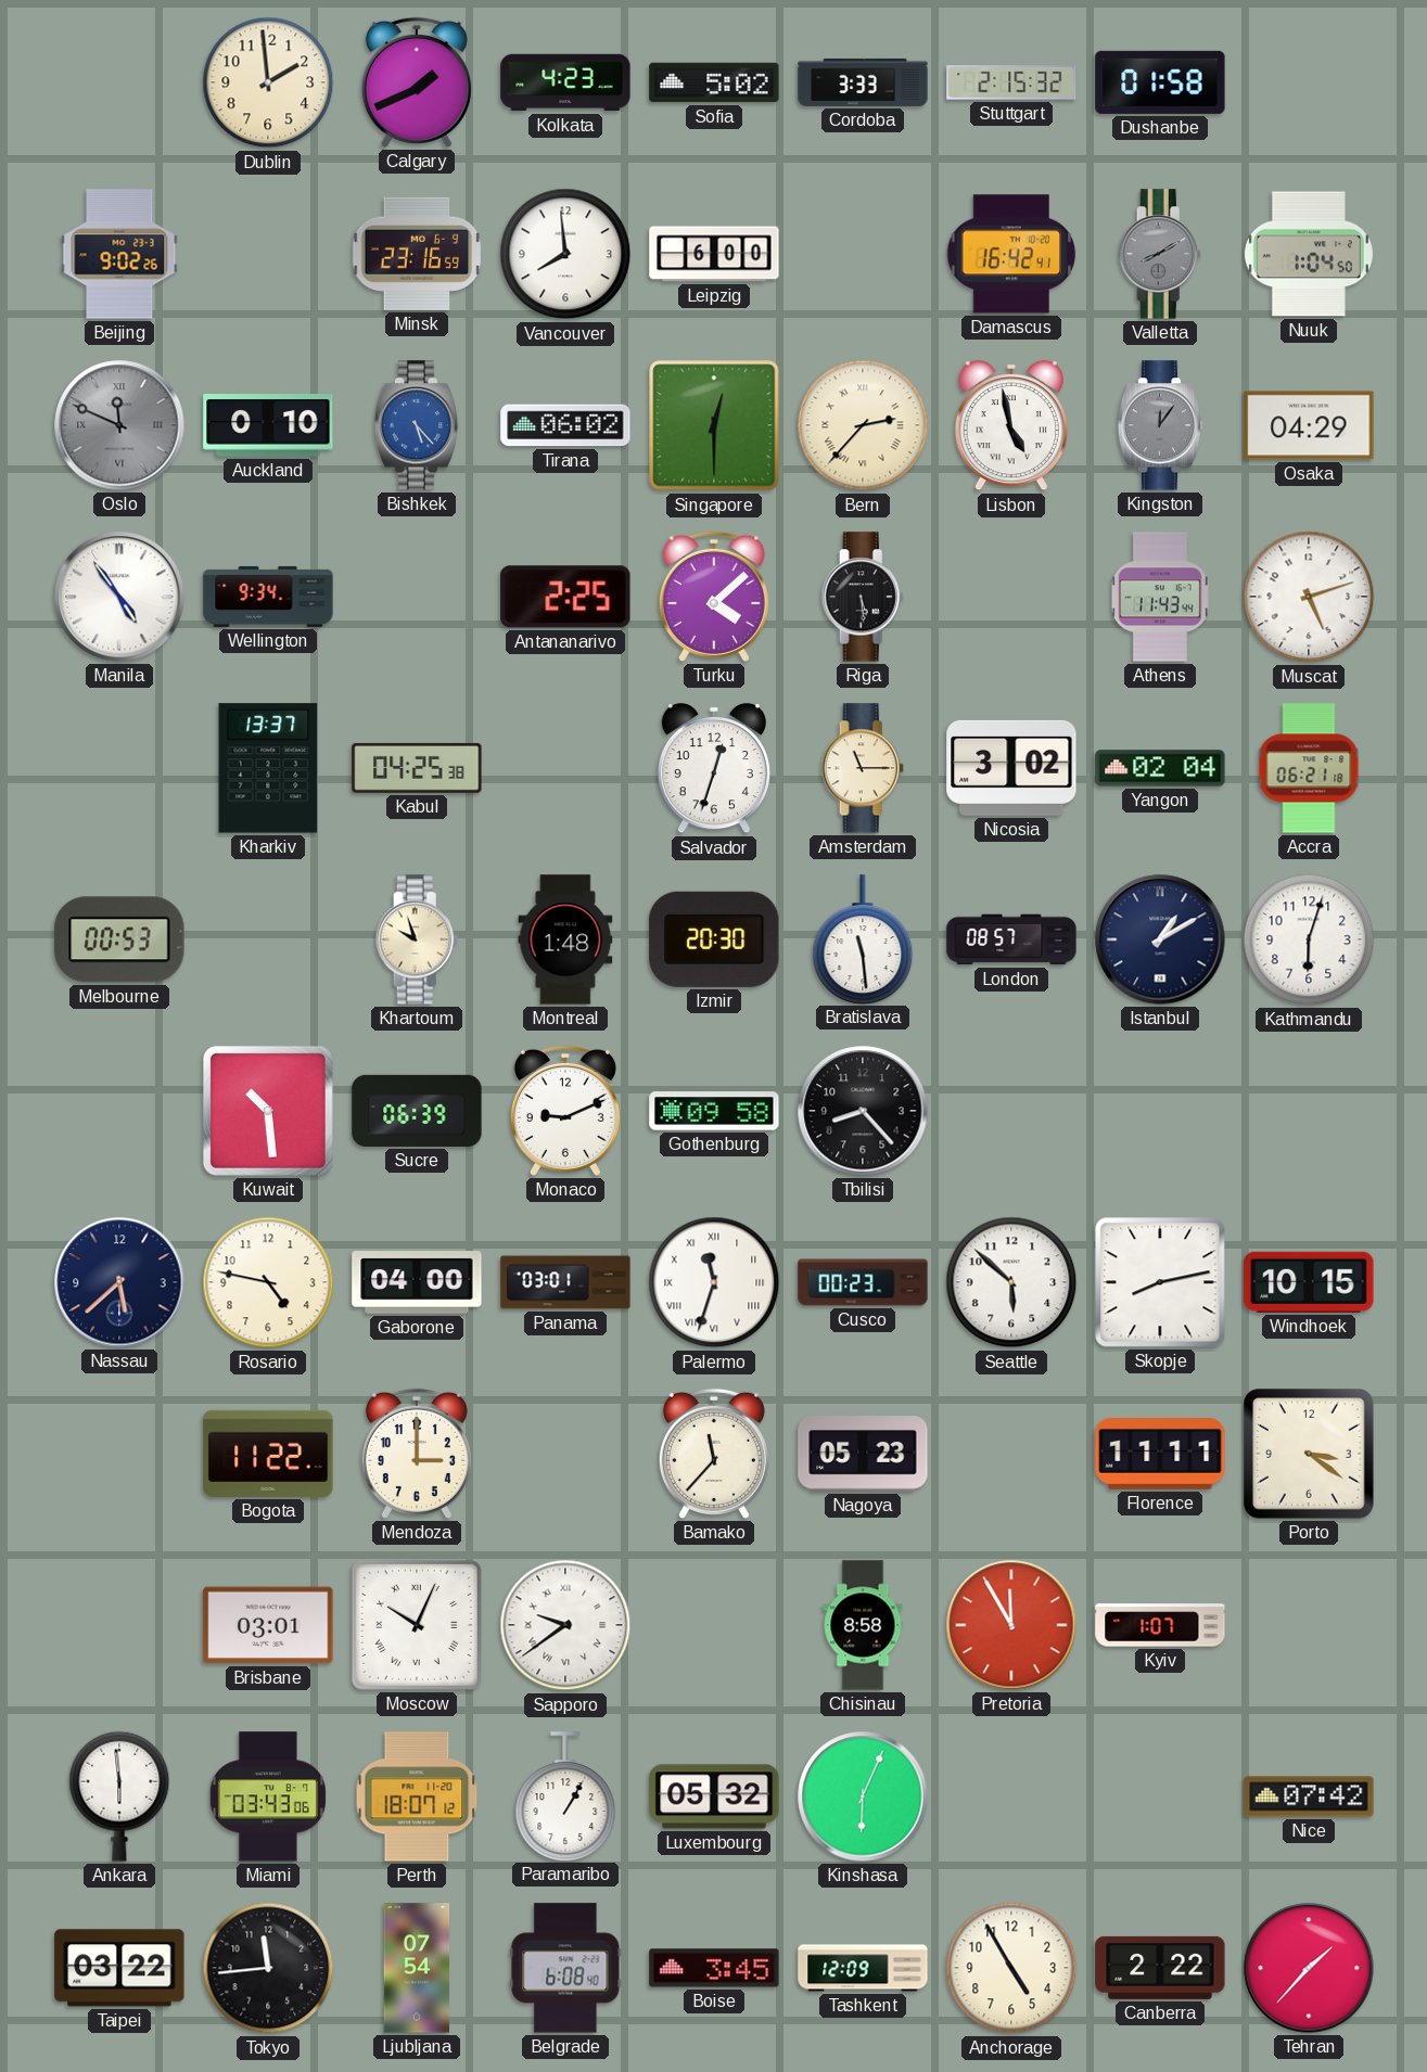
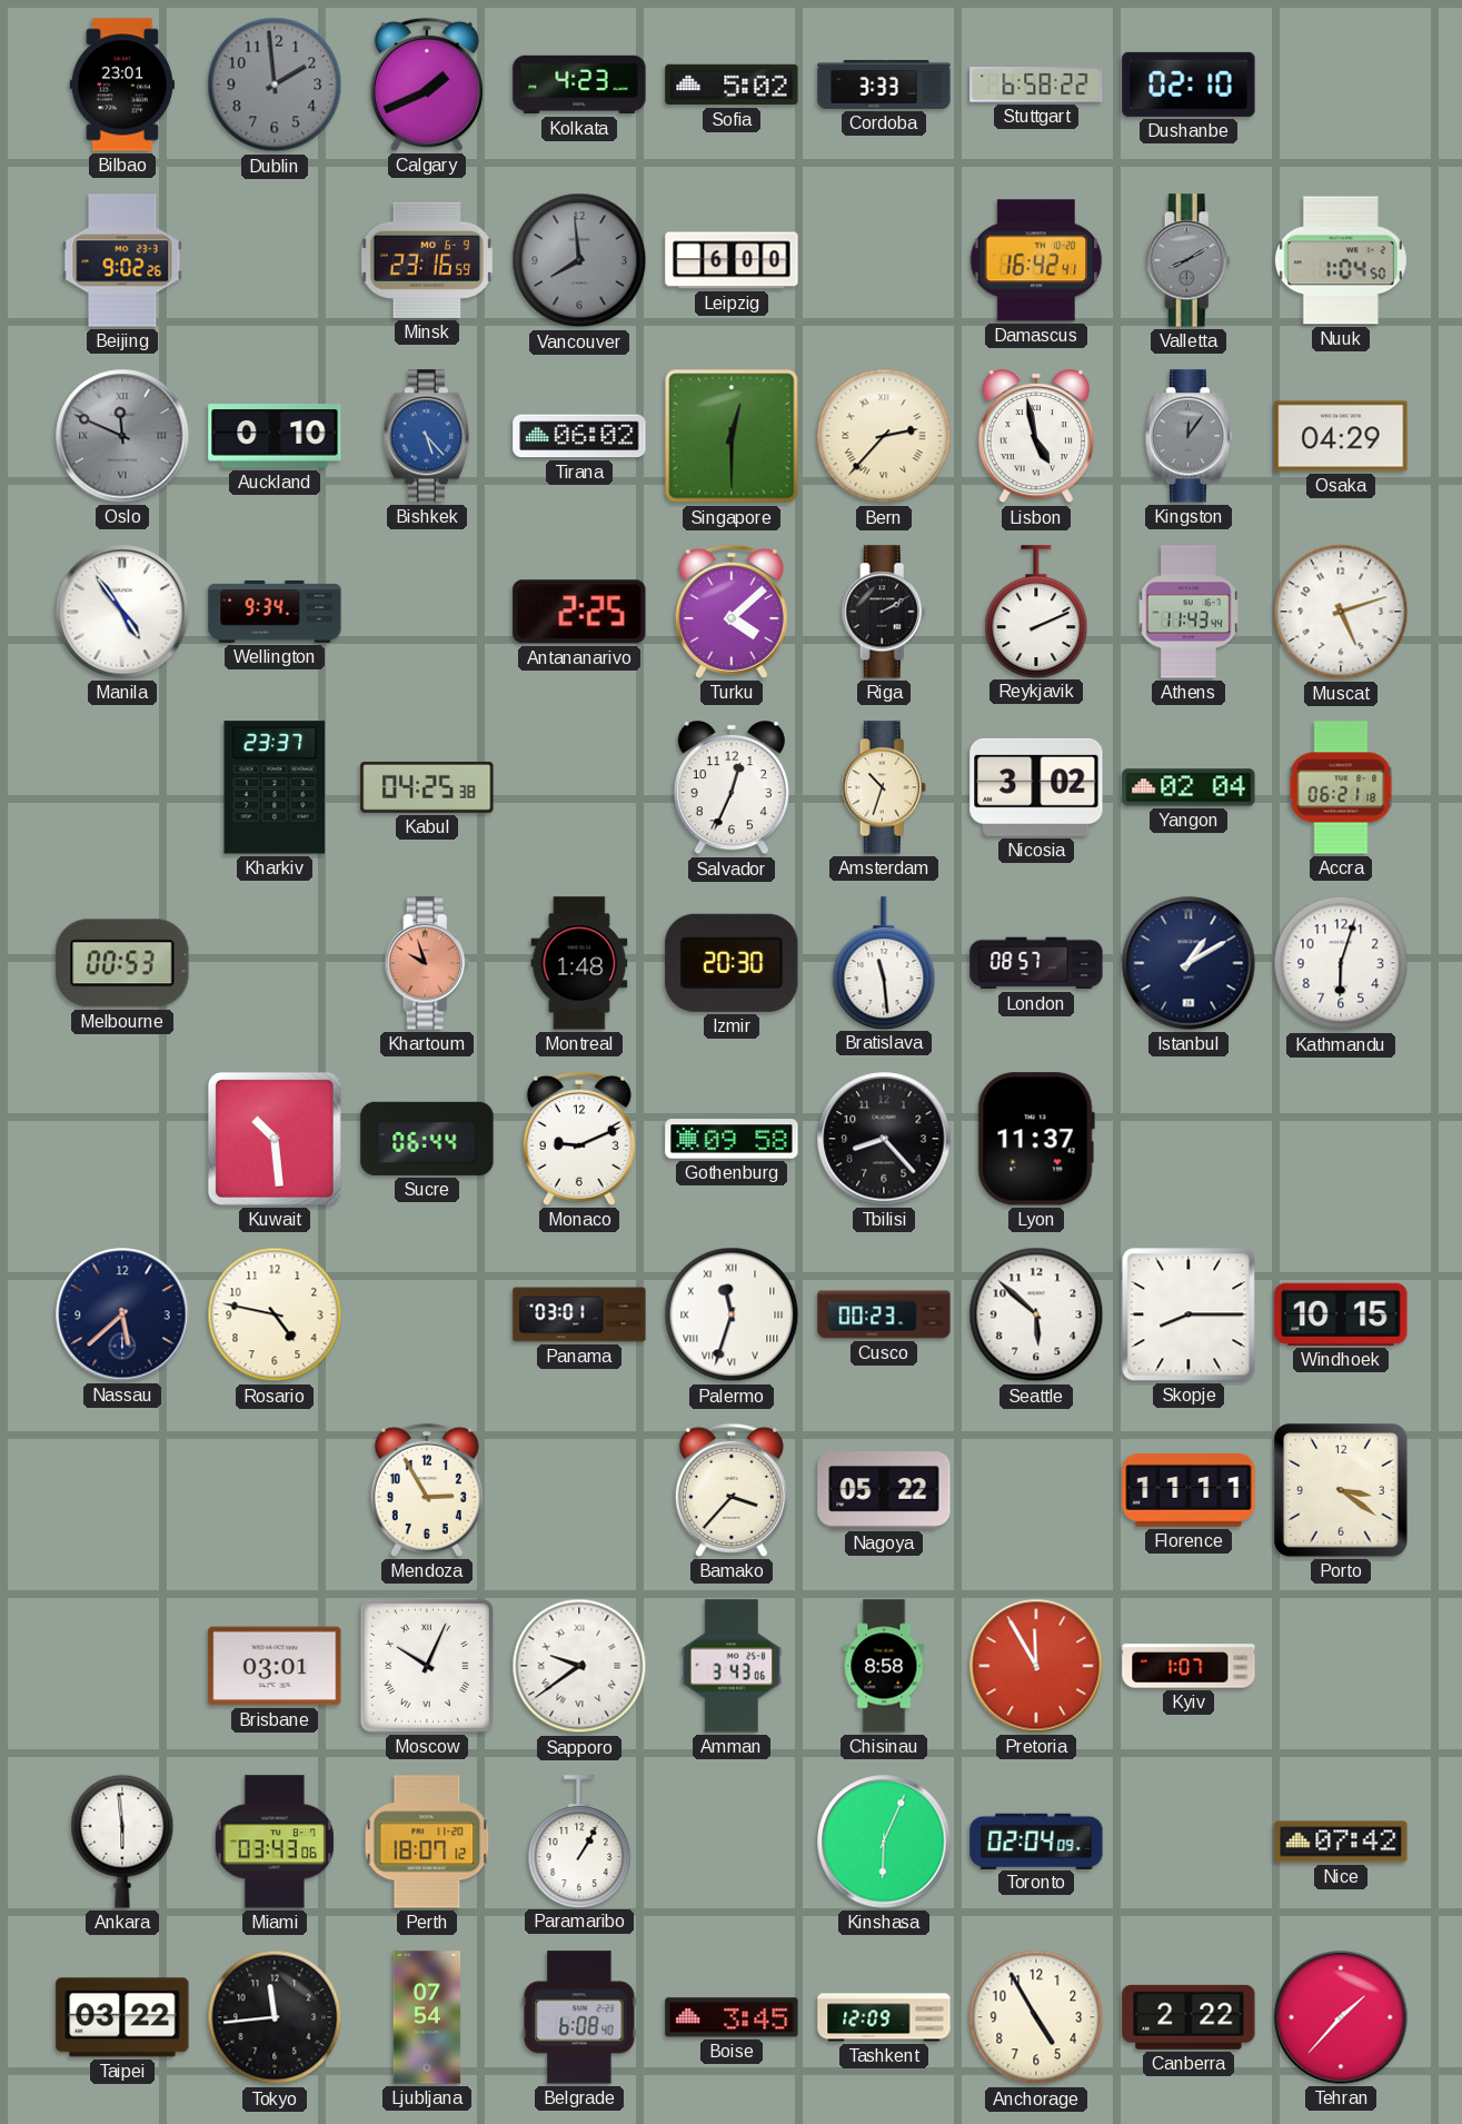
Bilbao: none -> 23:01
Dublin dial: cream -> grey
Stuttgart: 2:15 -> 6:58
Dushanbe: 01:58 -> 02:10
Vancouver dial: white -> grey
Riga: 5:29 -> 2:10
Reykjavik: none -> 2:11
Kharkiv: 13:37 -> 23:37
Salvador: 12:33 -> 12:34
Amsterdam: 11:15 -> 10:33
Khartoum dial: cream -> salmon
Sucre: 06:39 -> 06:44
Lyon: none -> 11:37
Gaborone: 04:00 -> none
Skopje: 8:13 -> 8:15
Bogota: 11:22 -> none
Mendoza: 3:00 -> 2:55
Bamako: 11:37 -> 3:37
Nagoya: 05:23 -> 05:22
Amman: none -> 3:43
Luxembourg: 05:32 -> none
Toronto: none -> 02:04
